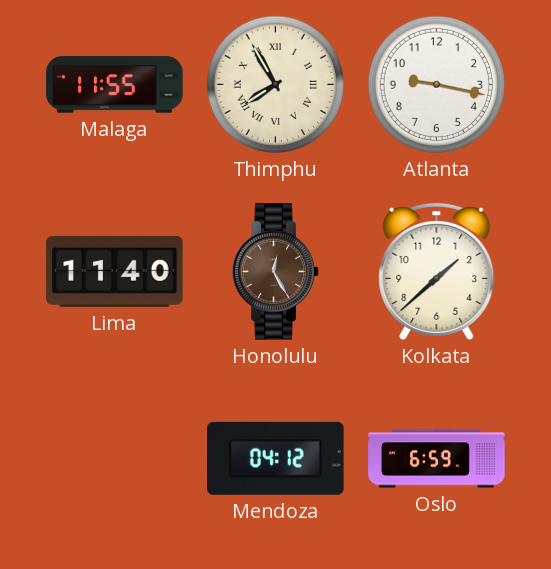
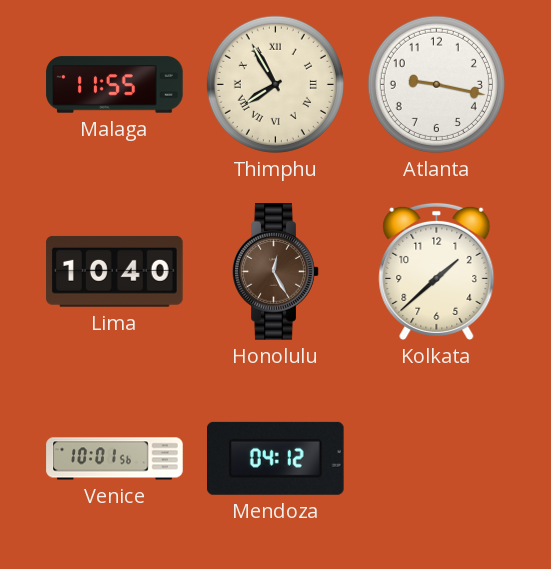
Lima: 11:40 -> 10:40
Venice: none -> 10:01
Oslo: 6:59 -> none
